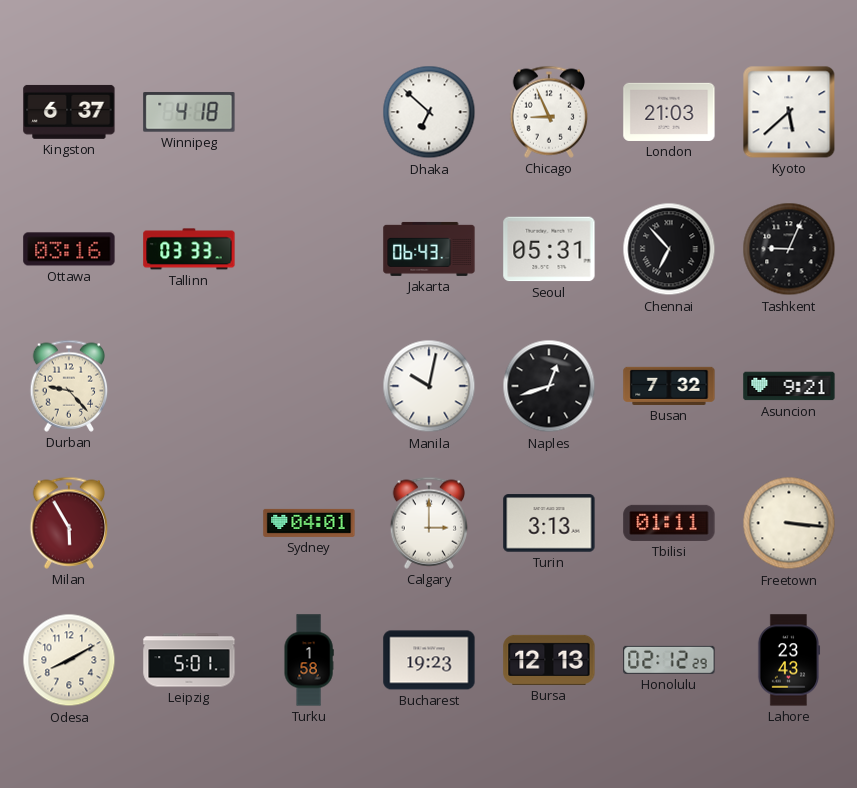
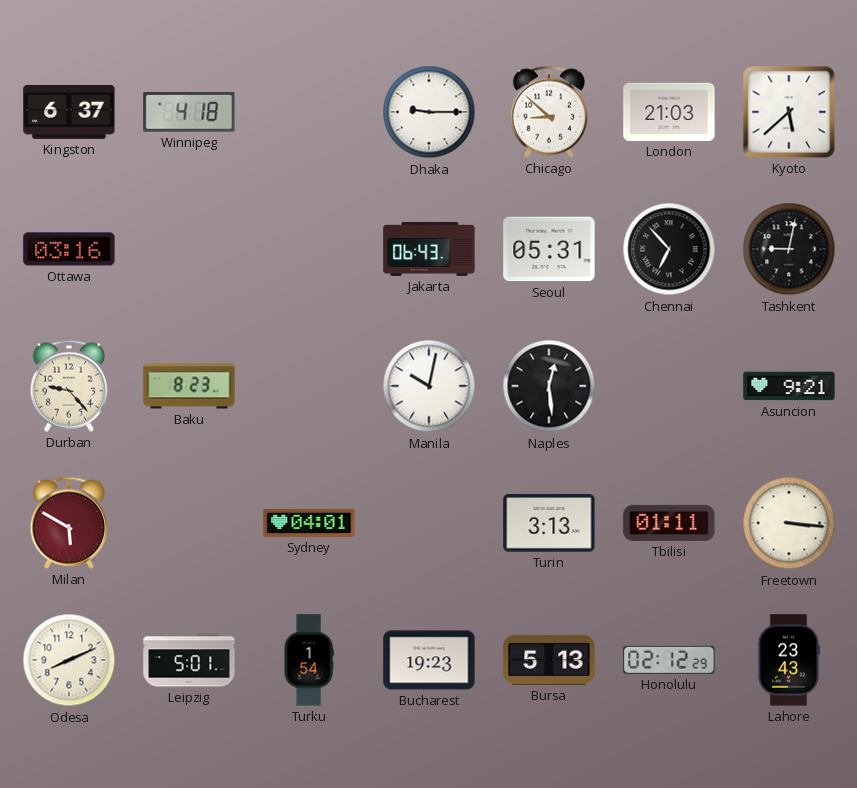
Dhaka: 6:52 -> 9:15
Chicago: 8:56 -> 8:52
Tallinn: 03:33 -> none
Tashkent: 9:04 -> 9:02
Baku: none -> 8:23
Naples: 12:42 -> 12:29
Busan: 7:32 -> none
Milan: 5:55 -> 5:50
Calgary: 3:00 -> none
Odesa: 8:10 -> 8:11
Turku: 1:58 -> 1:54
Bursa: 12:13 -> 5:13
